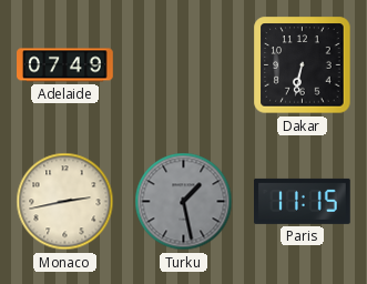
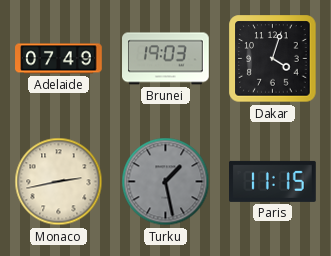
Brunei: none -> 19:03
Dakar: 6:32 -> 4:03
